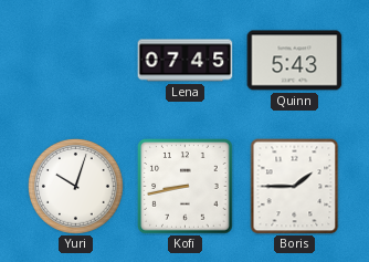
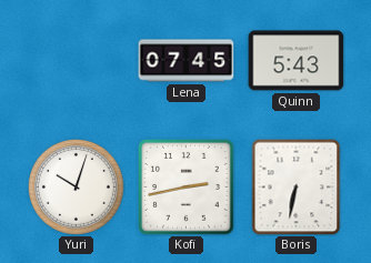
Kofi: 8:43 -> 2:43
Boris: 1:45 -> 6:32
